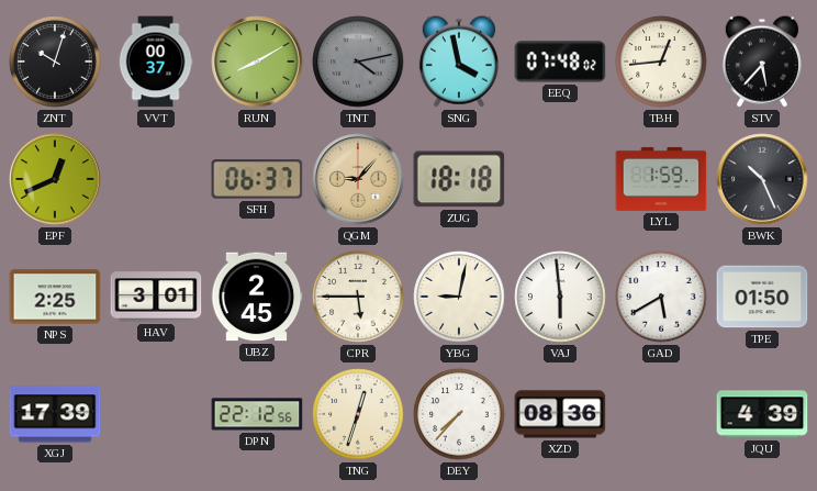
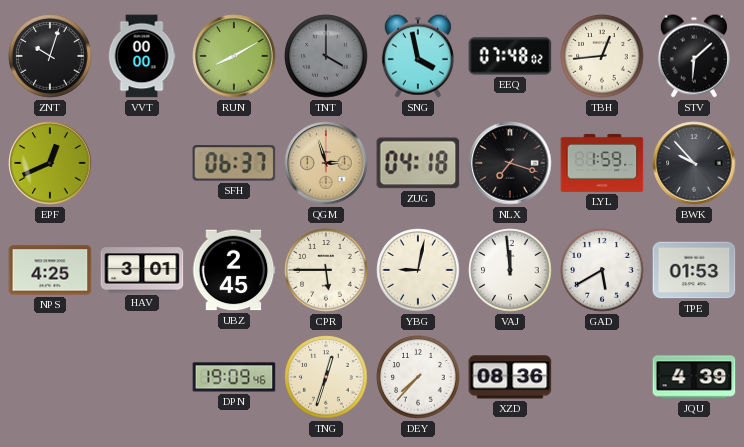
VVT: 00:37 -> 00:00
TNT: 4:13 -> 4:00
STV: 5:37 -> 6:08
QGM: 9:07 -> 2:57
ZUG: 18:18 -> 04:18
NLX: none -> 7:18
BWK: 10:26 -> 9:53
NPS: 2:25 -> 4:25
VAJ: 5:59 -> 11:59
TPE: 01:50 -> 01:53
XGJ: 17:39 -> none
DPN: 22:12 -> 19:09
